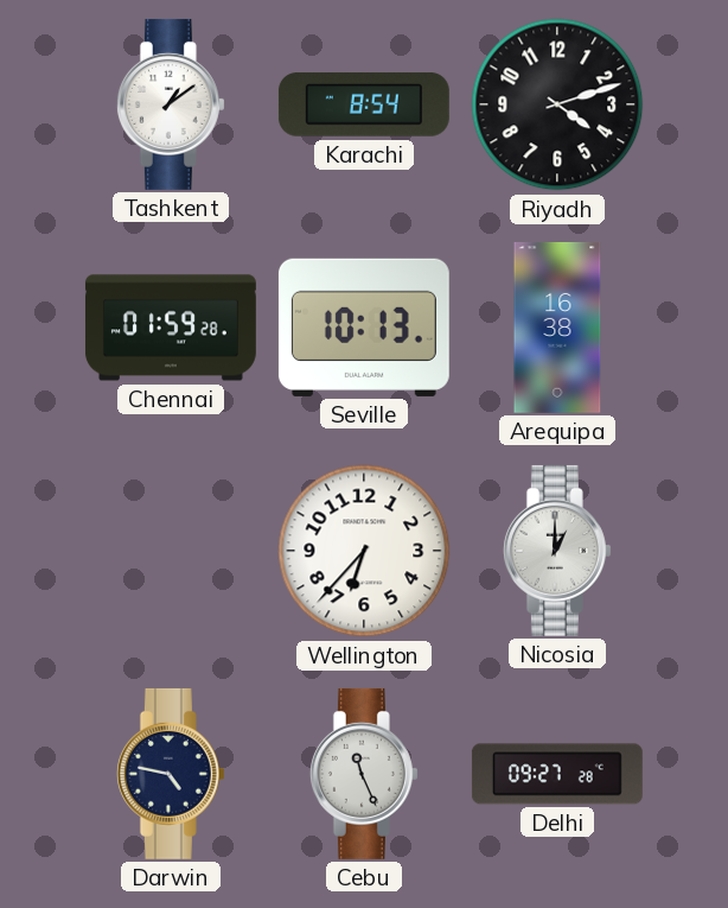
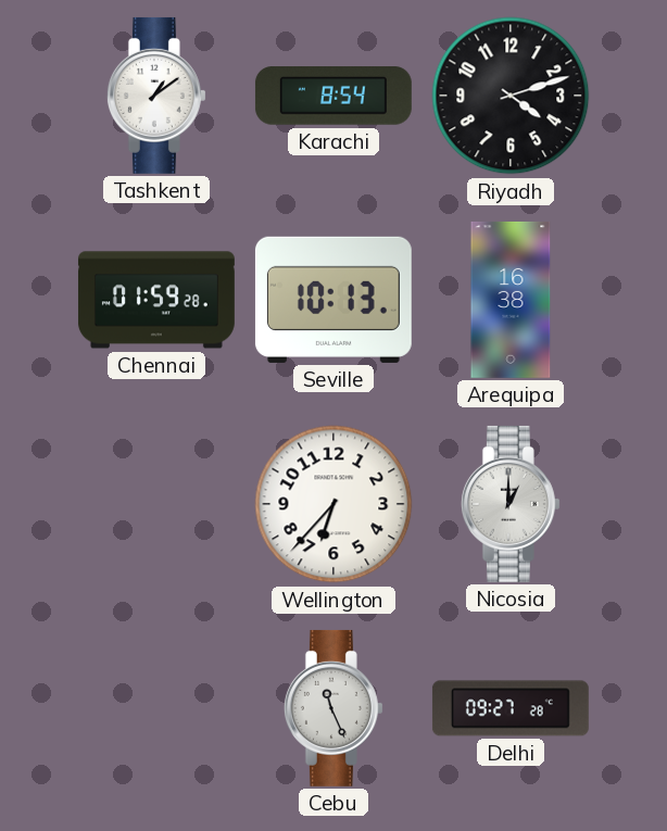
Darwin: 4:47 -> none
